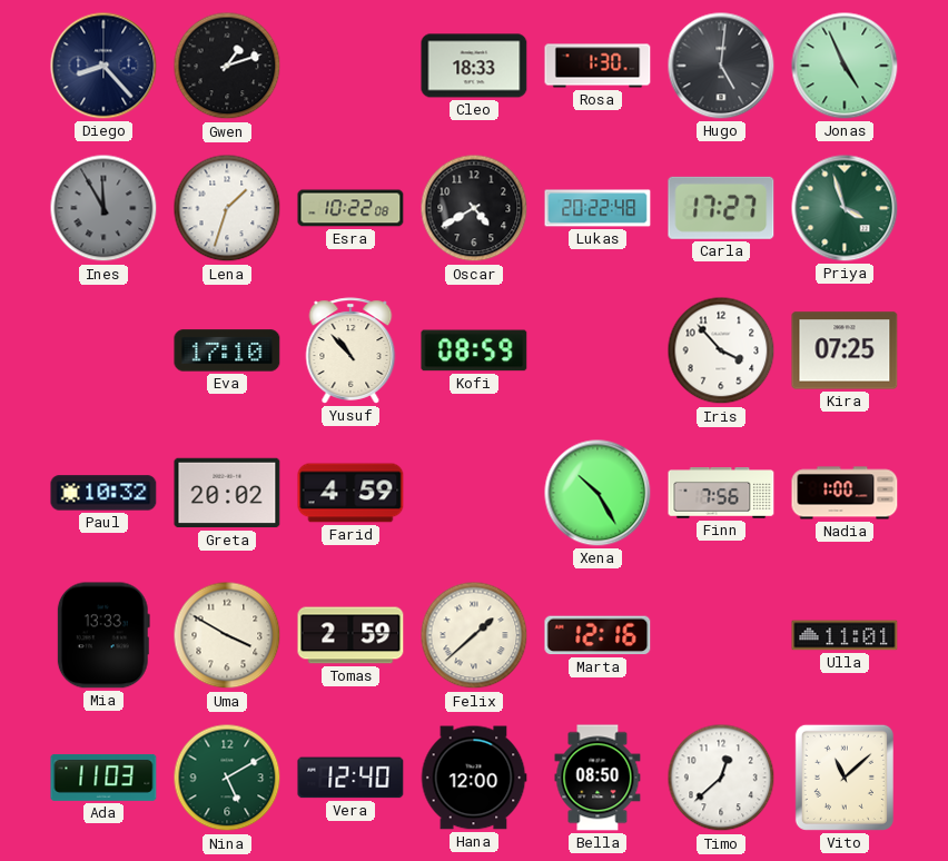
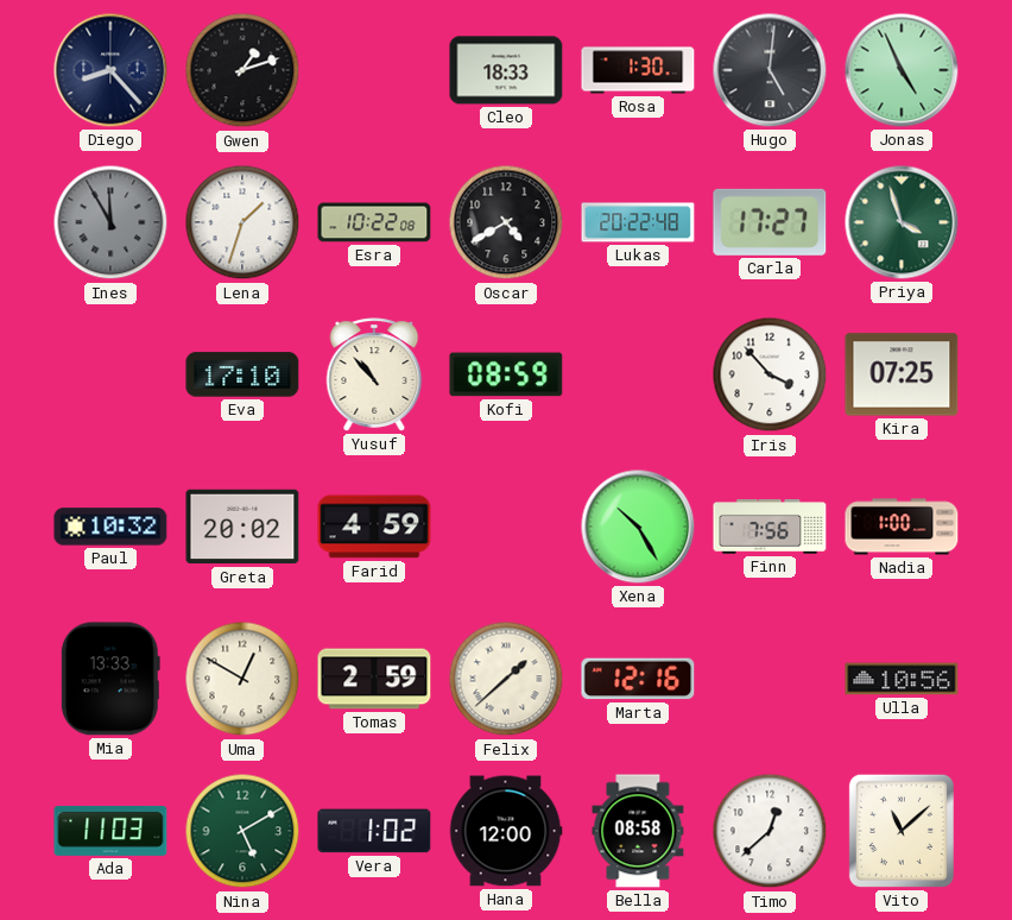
Uma: 3:50 -> 12:50
Ulla: 11:01 -> 10:56
Vera: 12:40 -> 1:02
Bella: 08:50 -> 08:58
